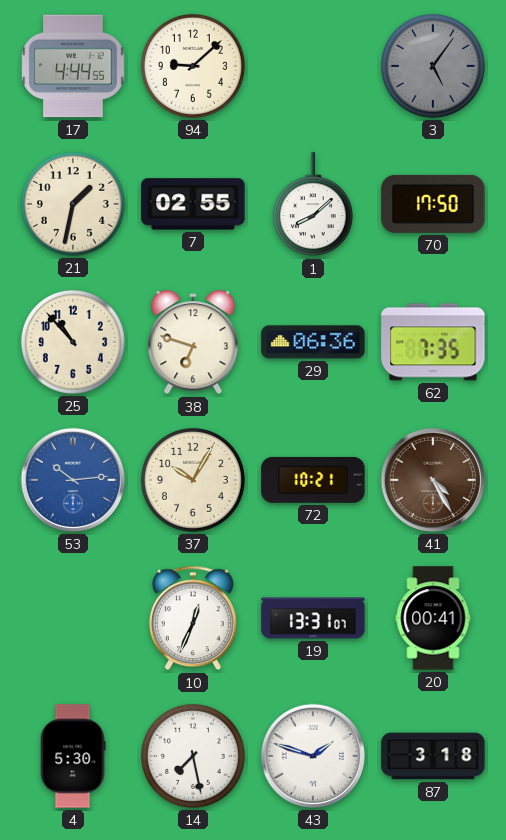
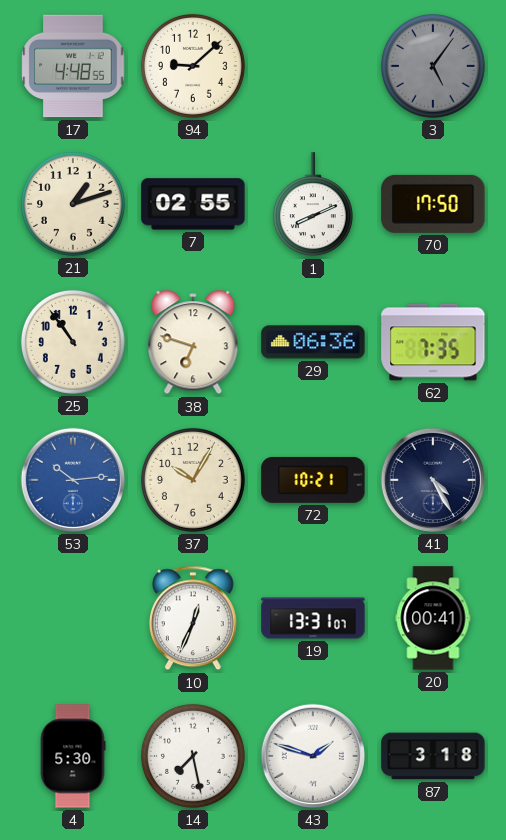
17: 4:44 -> 4:48
21: 1:32 -> 1:12
1: 8:08 -> 8:11
25: 10:53 -> 10:54
41 dial: brown -> navy
